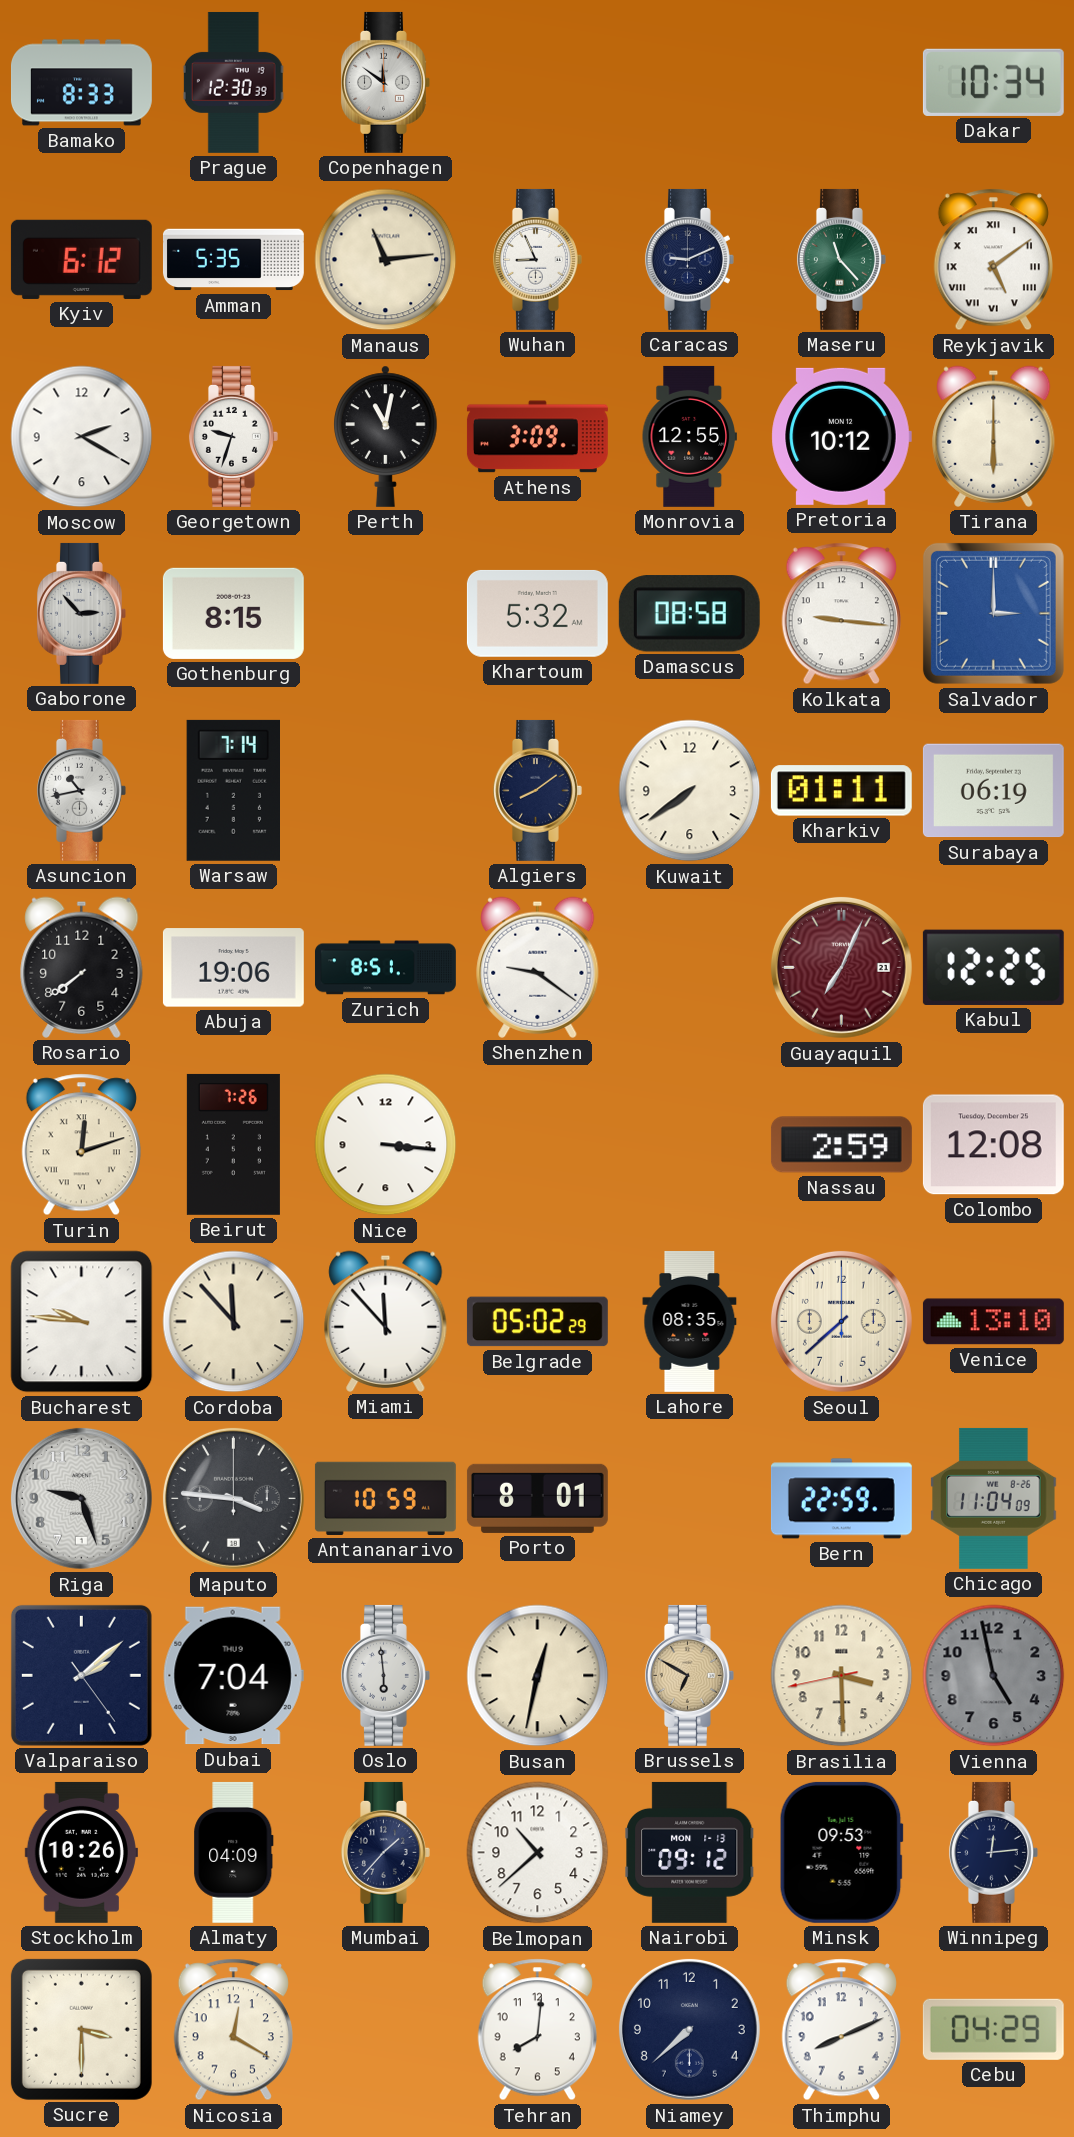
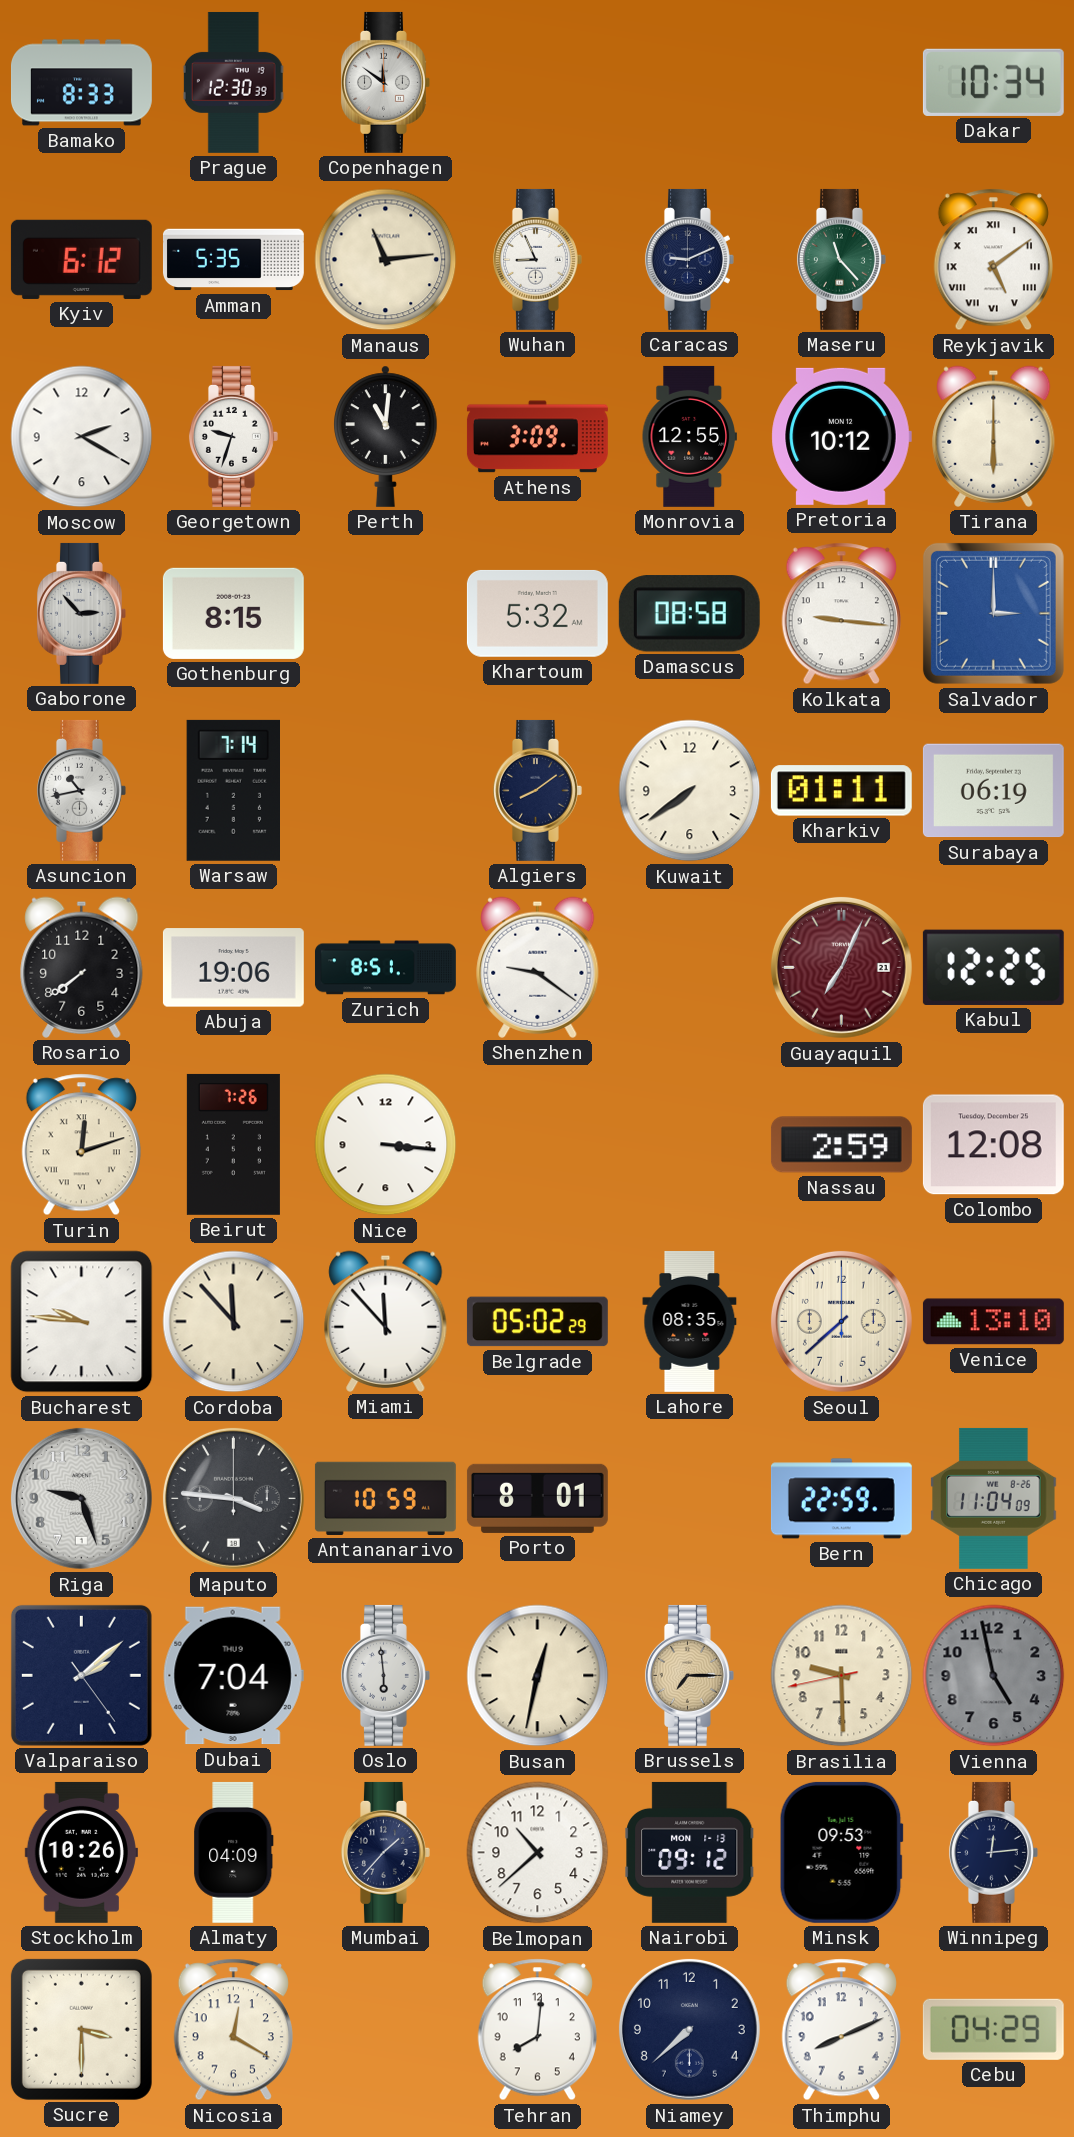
Perth: 11:02 -> 11:01
Brussels: 6:50 -> 7:15
Brasilia: 3:29 -> 9:29
